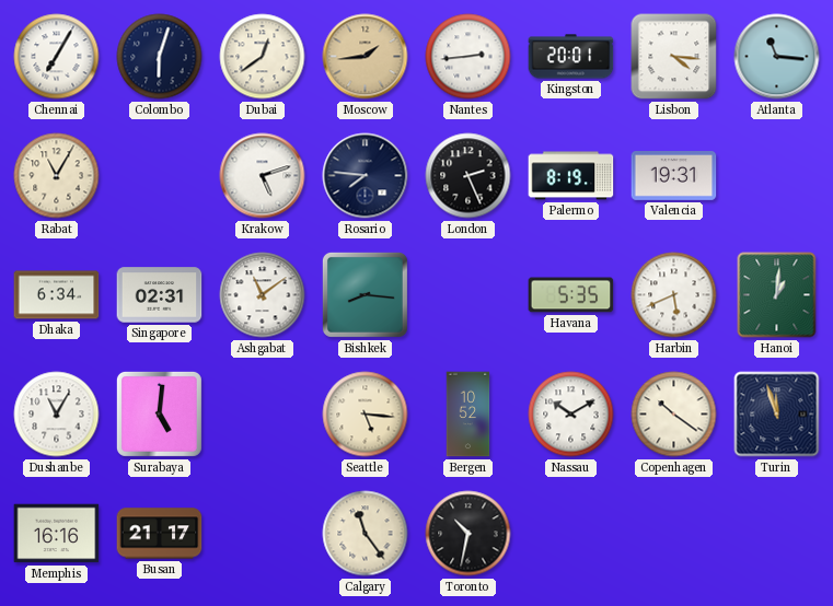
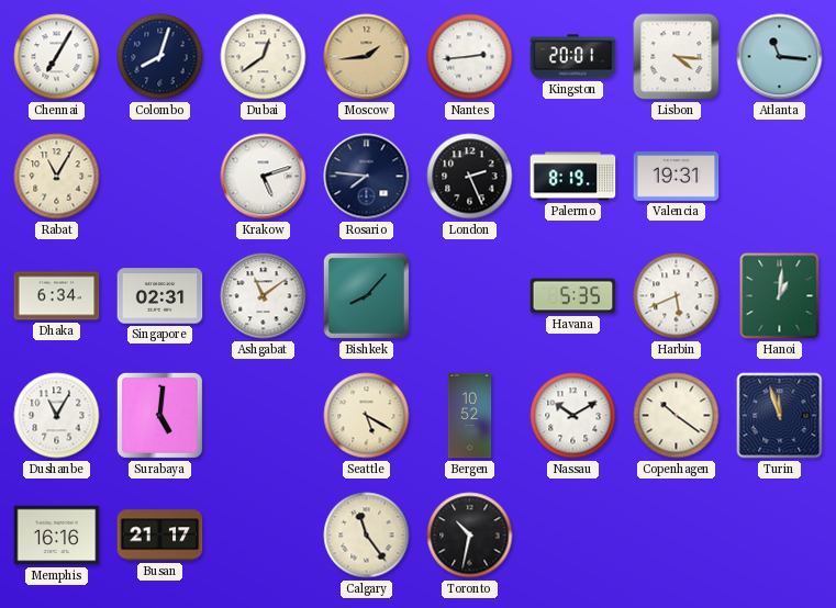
Colombo: 6:03 -> 8:03
Bishkek: 8:16 -> 8:07
Seattle: 5:16 -> 5:20
